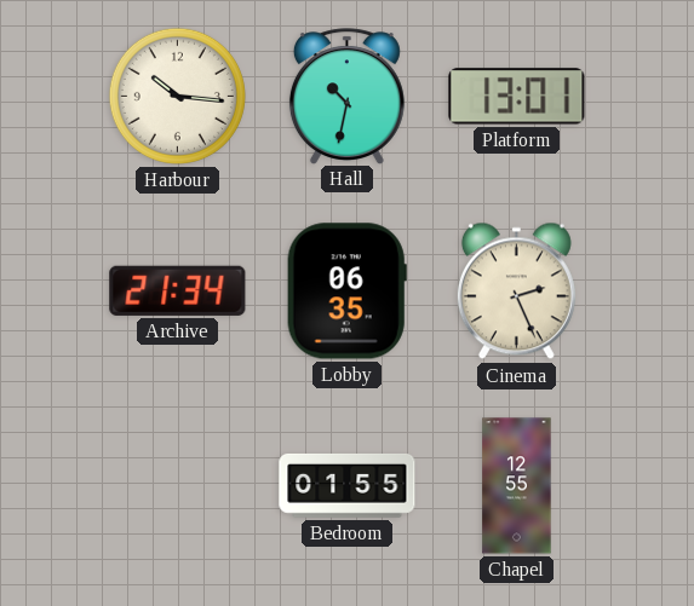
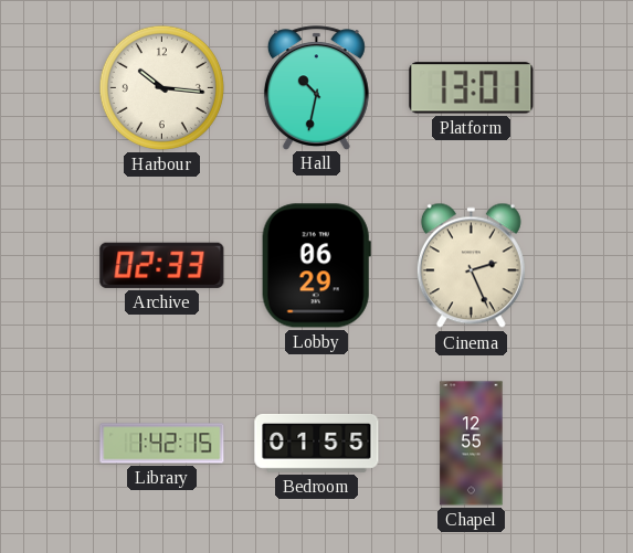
Archive: 21:34 -> 02:33
Lobby: 06:35 -> 06:29
Library: none -> 1:42
